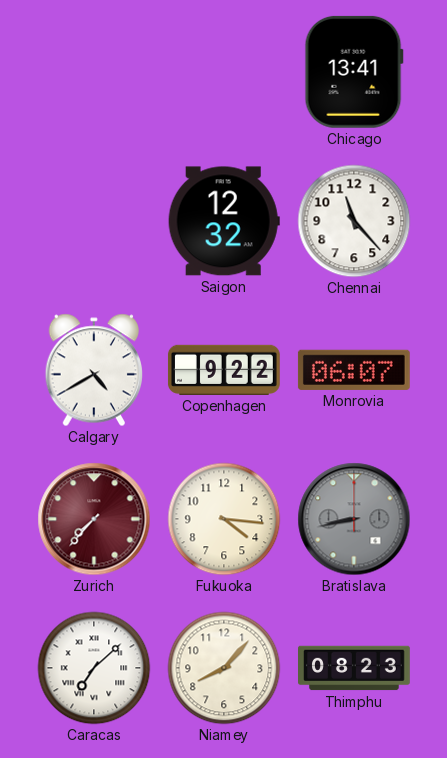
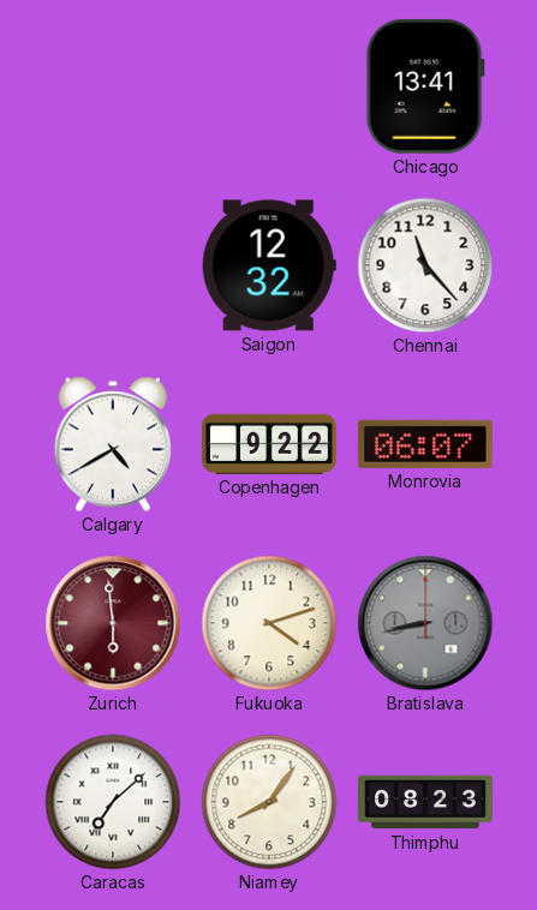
Zurich: 7:37 -> 5:59
Fukuoka: 4:16 -> 4:12
Niamey: 8:07 -> 8:06
